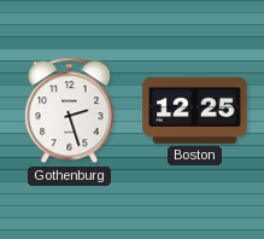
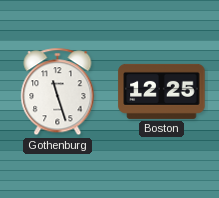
Gothenburg: 2:27 -> 11:27
